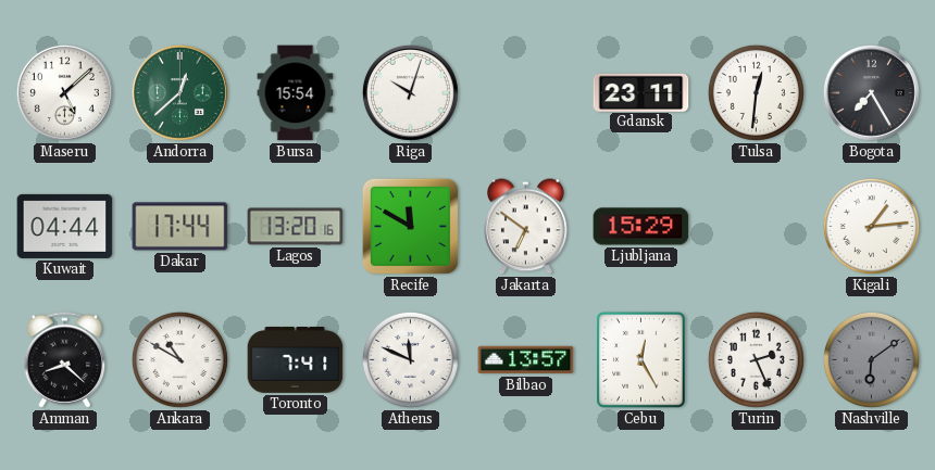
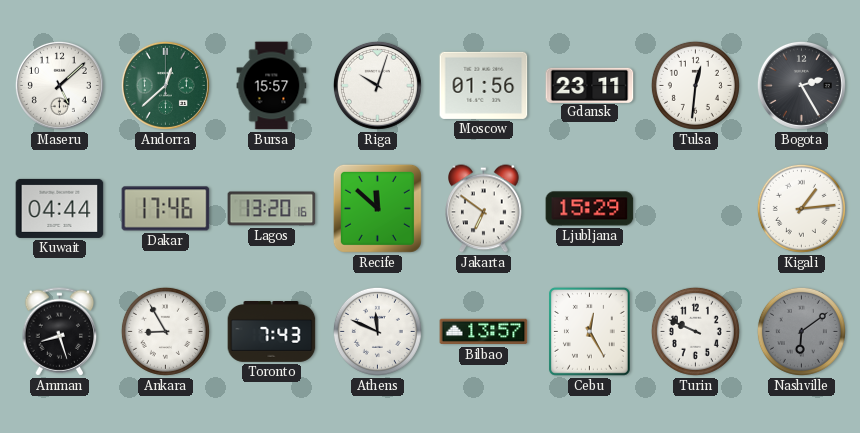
Bursa: 15:54 -> 15:57
Moscow: none -> 01:56
Bogota: 7:25 -> 2:25
Dakar: 17:44 -> 17:46
Recife: 11:50 -> 11:52
Amman: 8:22 -> 8:27
Ankara: 10:50 -> 8:55
Toronto: 7:41 -> 7:43
Turin: 2:26 -> 9:49
